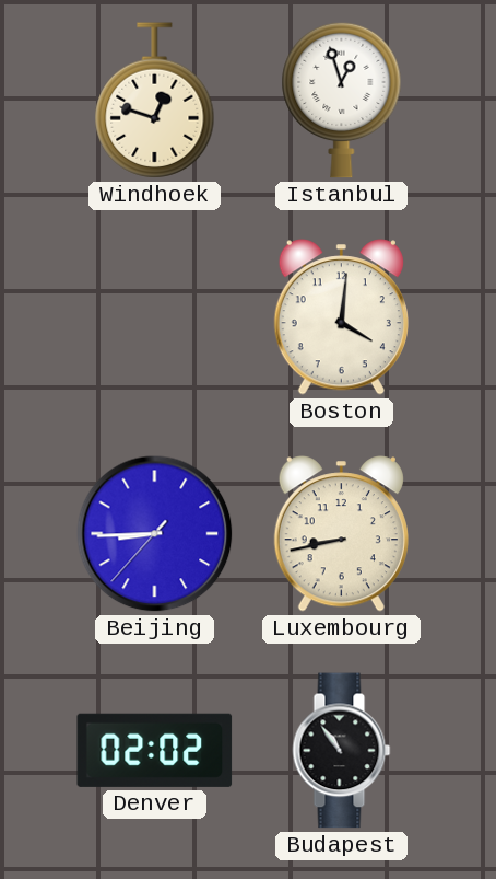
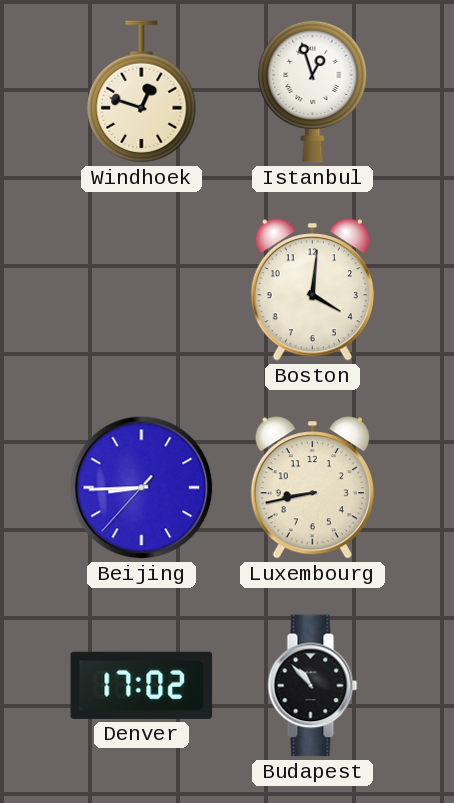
Denver: 02:02 -> 17:02
Budapest: 10:54 -> 10:53
